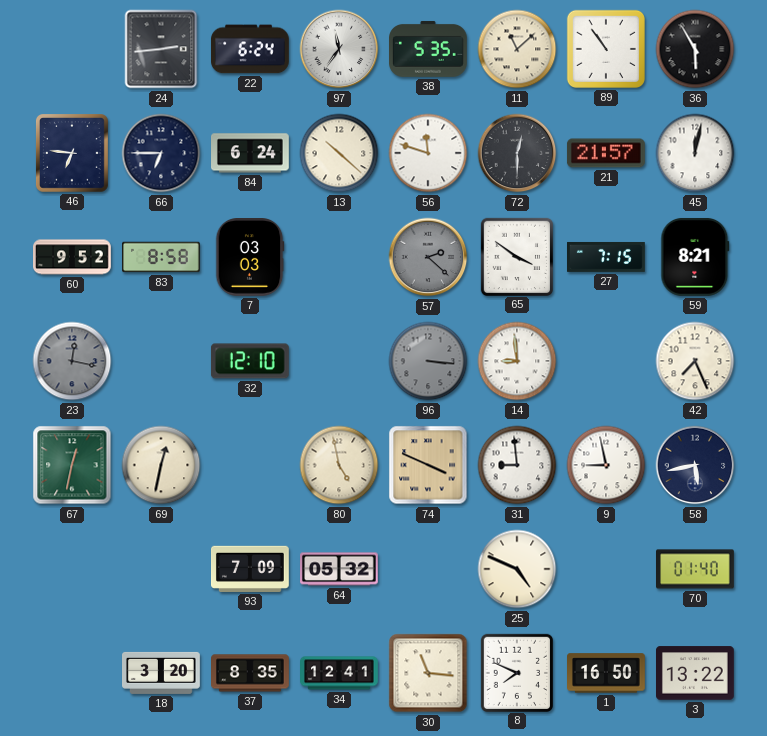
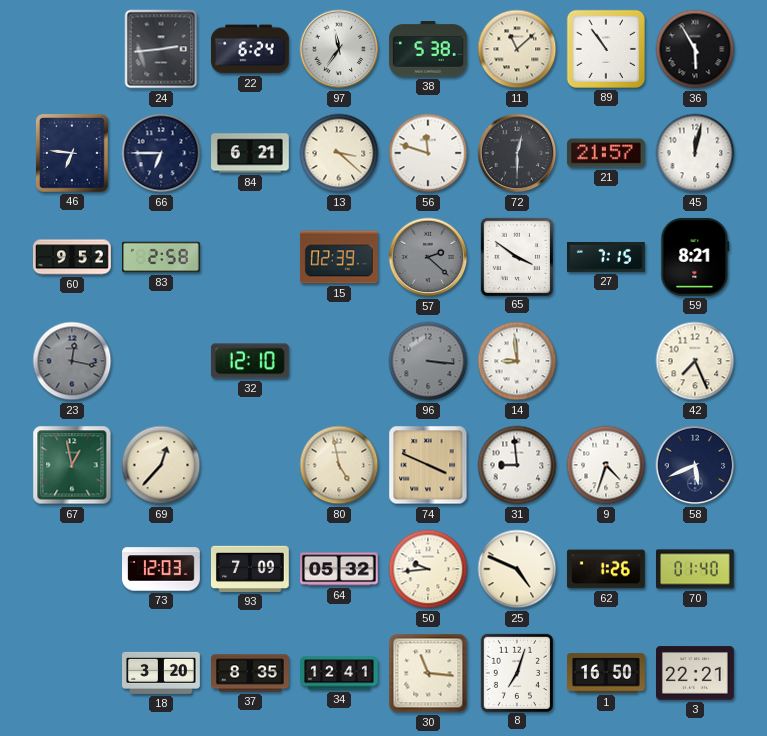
38: 5:35 -> 5:38
84: 6:24 -> 6:21
13: 10:22 -> 3:22
83: 8:58 -> 2:58
7: 03:03 -> none
15: none -> 02:39
67: 12:32 -> 12:58
69: 12:32 -> 12:37
9: 8:58 -> 4:33
58: 5:43 -> 5:41
73: none -> 12:03
50: none -> 9:44
62: none -> 1:26
8: 7:49 -> 7:03
3: 13:22 -> 22:21
